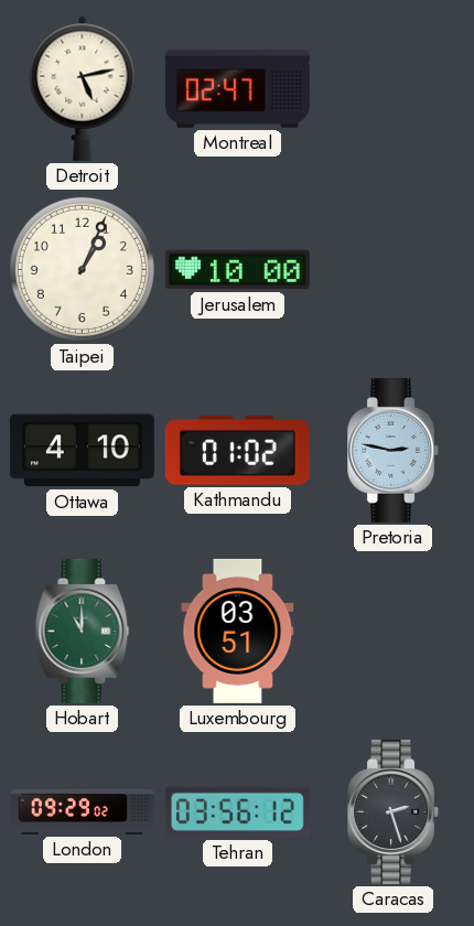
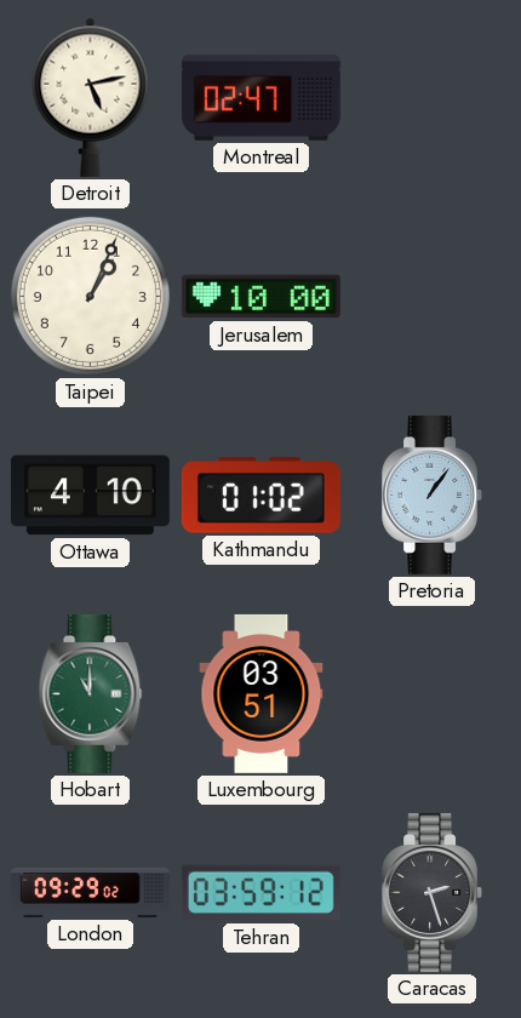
Pretoria: 2:47 -> 1:06
Tehran: 03:56 -> 03:59
